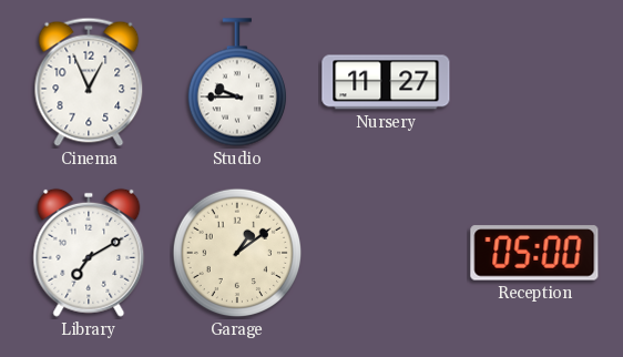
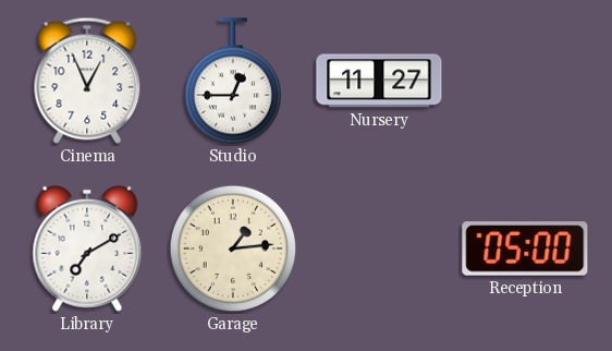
Studio: 9:45 -> 12:45
Garage: 1:09 -> 1:14
